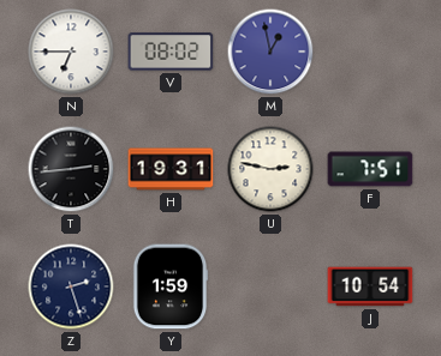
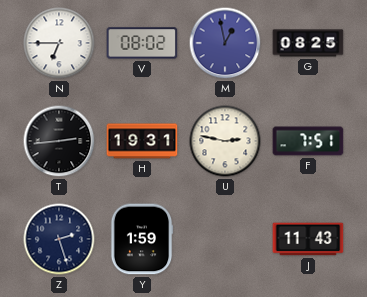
G: none -> 08:25
J: 10:54 -> 11:43
